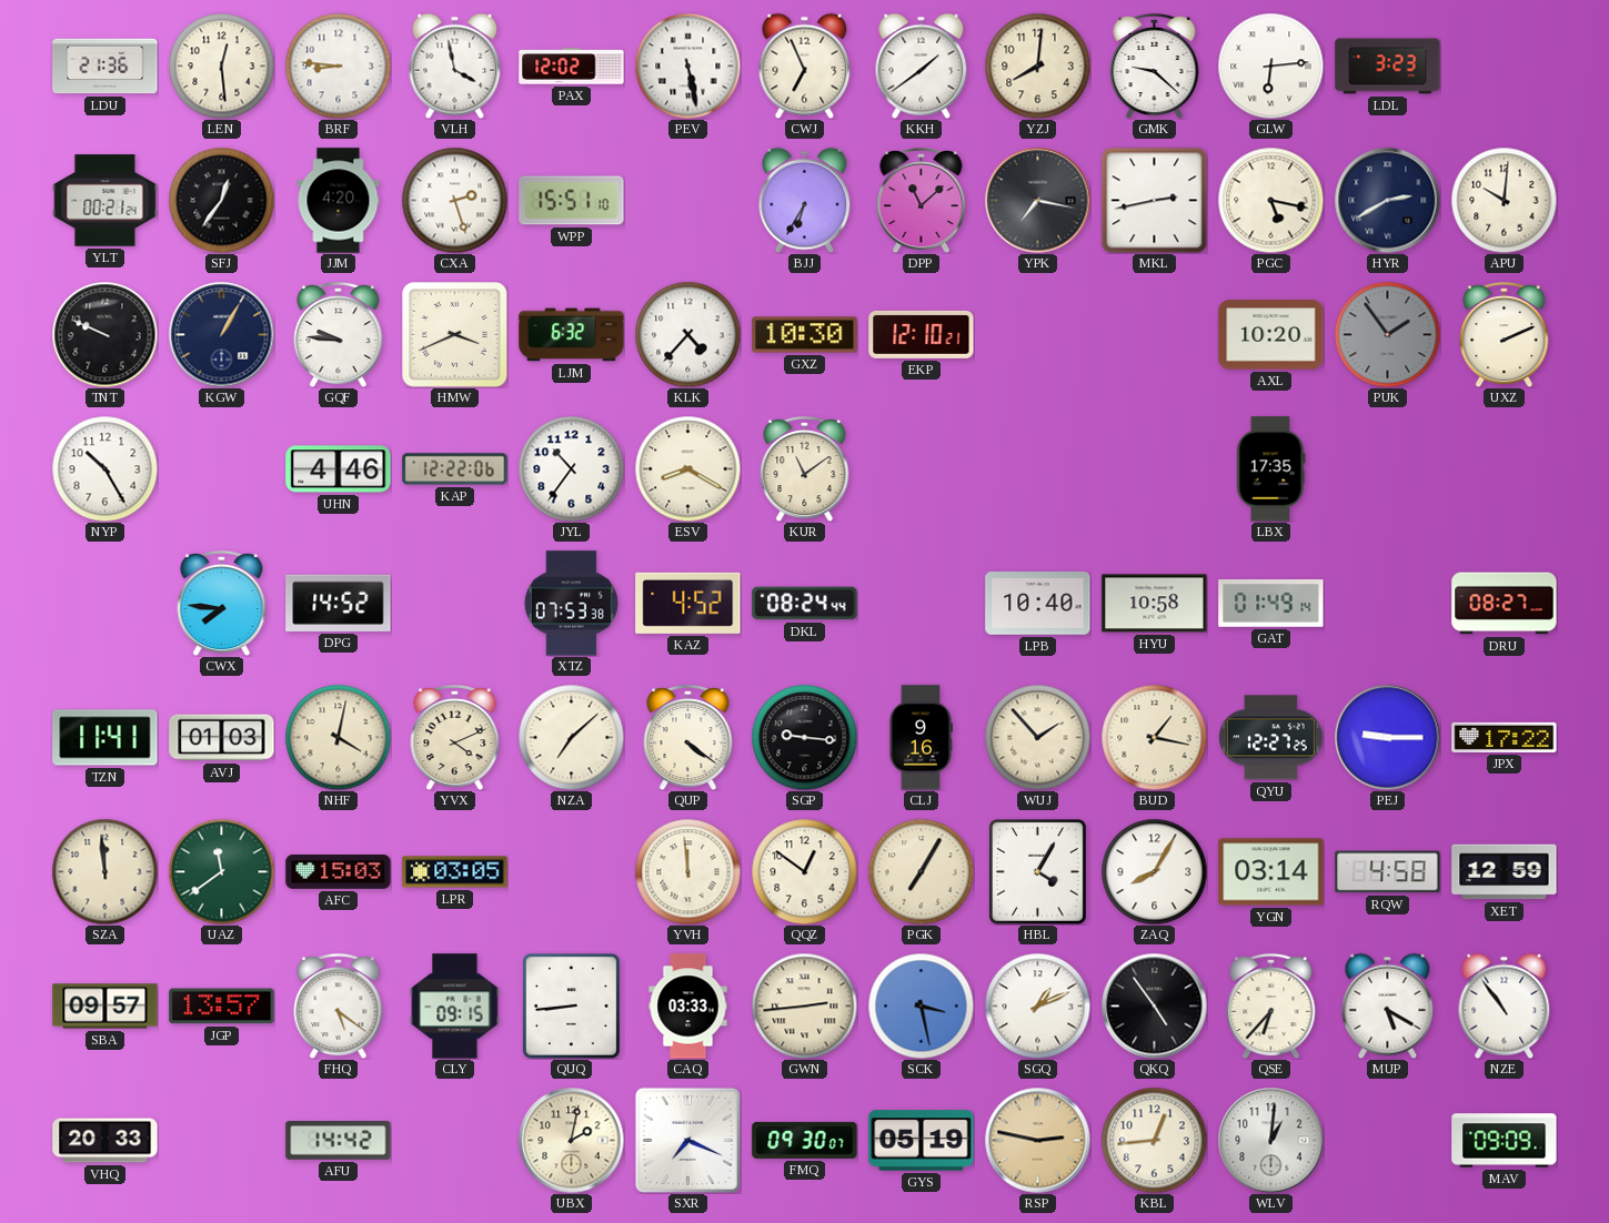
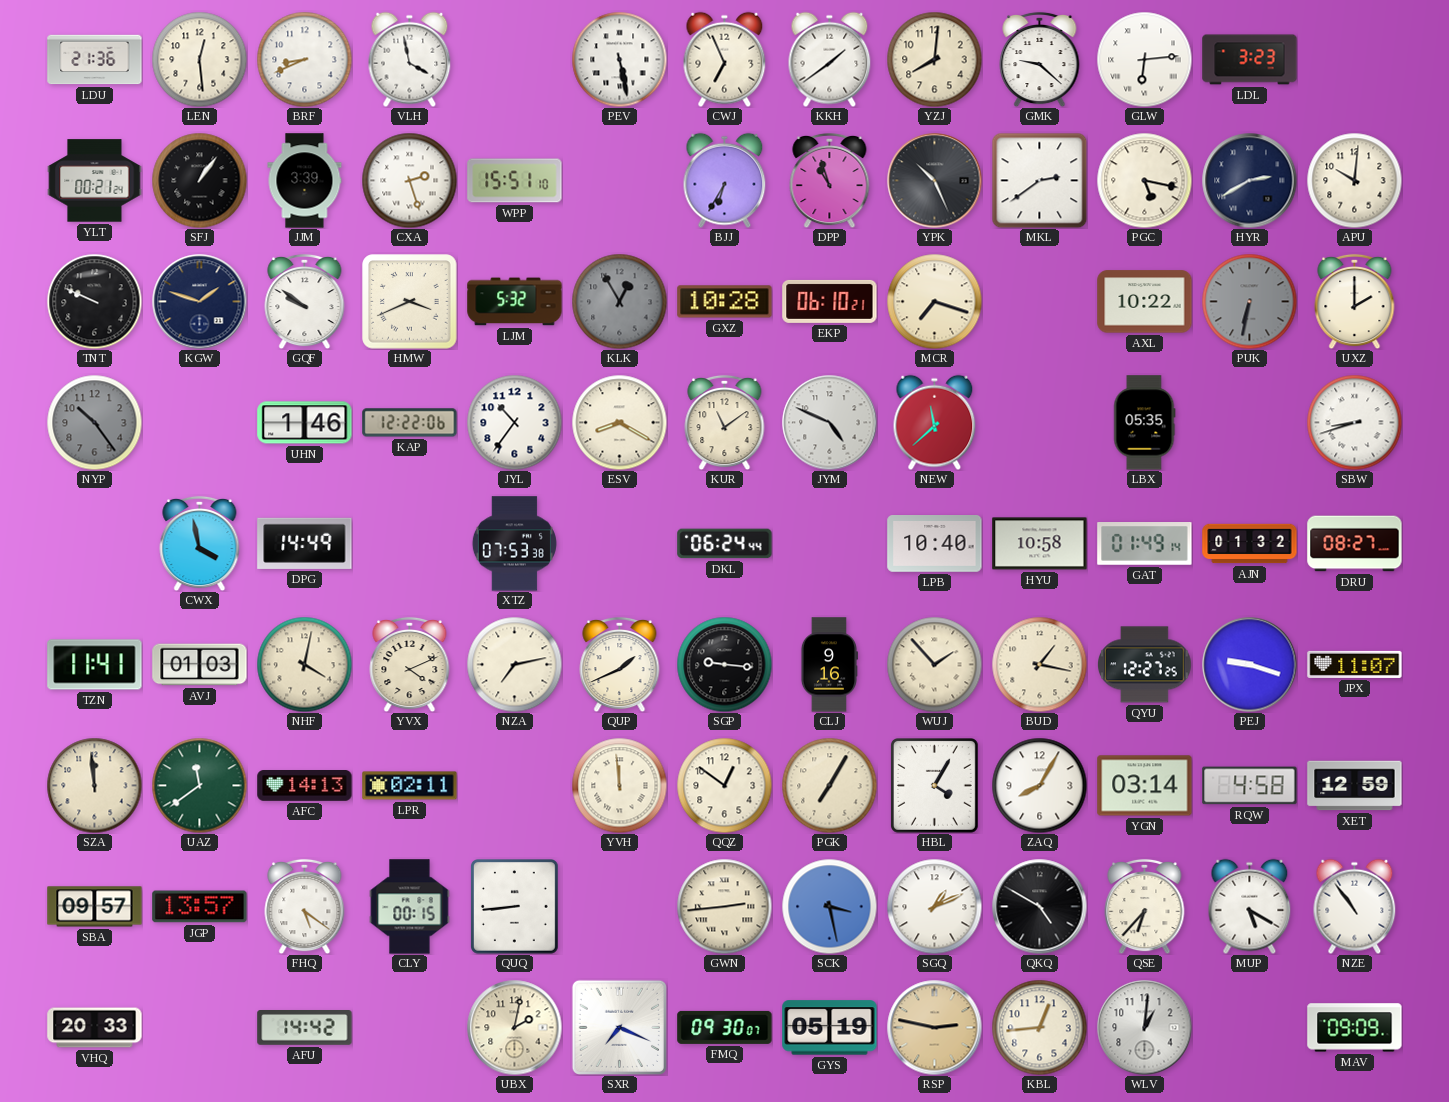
BRF: 8:46 -> 8:41
PAX: 12:02 -> none
SFJ: 12:36 -> 1:06
JJM: 4:20 -> 3:39
DPP: 11:08 -> 10:57
YPK: 7:17 -> 10:26
MKL: 2:43 -> 2:39
KGW: 1:05 -> 1:48
GQF: 9:46 -> 9:51
LJM: 6:32 -> 5:32
KLK: 4:37 -> 12:55
KLK dial: white -> grey
GXZ: 10:30 -> 10:28
EKP: 12:10 -> 06:10
MCR: none -> 7:18
AXL: 10:20 -> 10:22
PUK: 1:54 -> 6:32
UXZ: 2:11 -> 2:00
NYP: 10:25 -> 10:24
NYP dial: white -> grey
UHN: 4:46 -> 1:46
JYM: none -> 4:49
NEW: none -> 11:38
LBX: 17:35 -> 05:35
SBW: none -> 8:42
CWX: 7:46 -> 3:58
DPG: 14:52 -> 14:49
KAZ: 4:52 -> none
DKL: 08:24 -> 06:24
AJN: none -> 01:32
NZA: 7:08 -> 7:13
QUP: 4:21 -> 1:41
PEJ: 9:15 -> 9:18
JPX: 17:22 -> 11:07
AFC: 15:03 -> 14:13
LPR: 03:05 -> 02:11
CLY: 09:15 -> 00:15
CAQ: 03:33 -> none
QKQ: 4:54 -> 4:50
